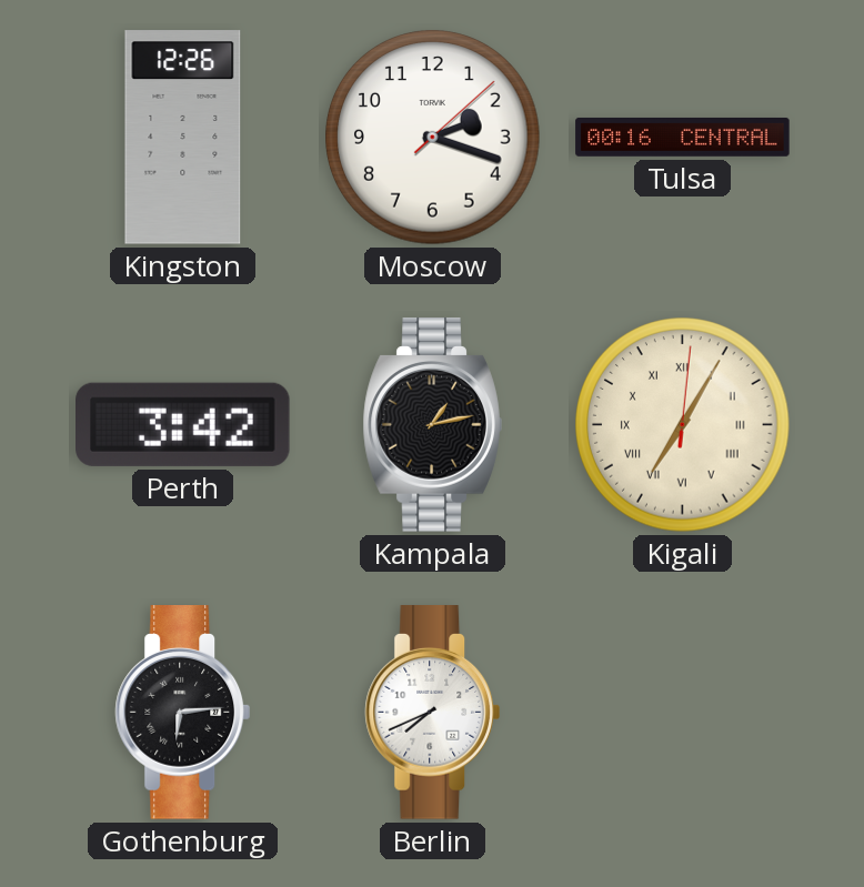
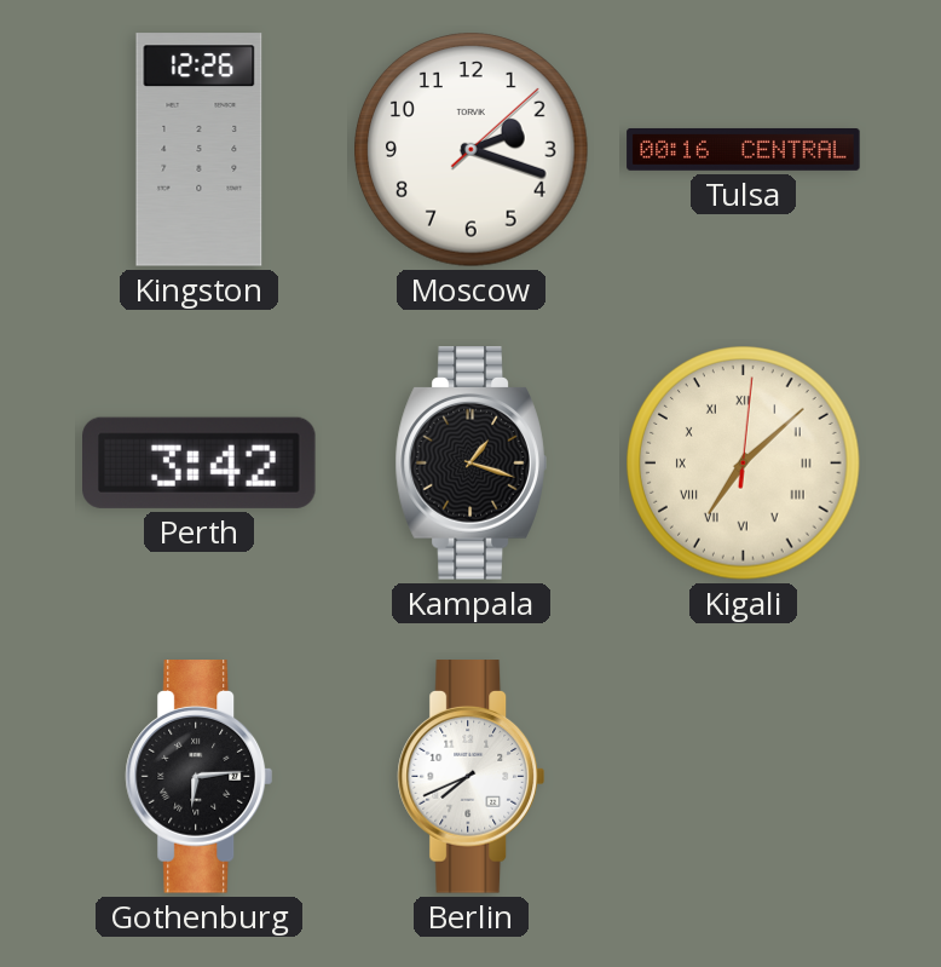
Kampala: 1:13 -> 1:18
Kigali: 7:05 -> 7:08
